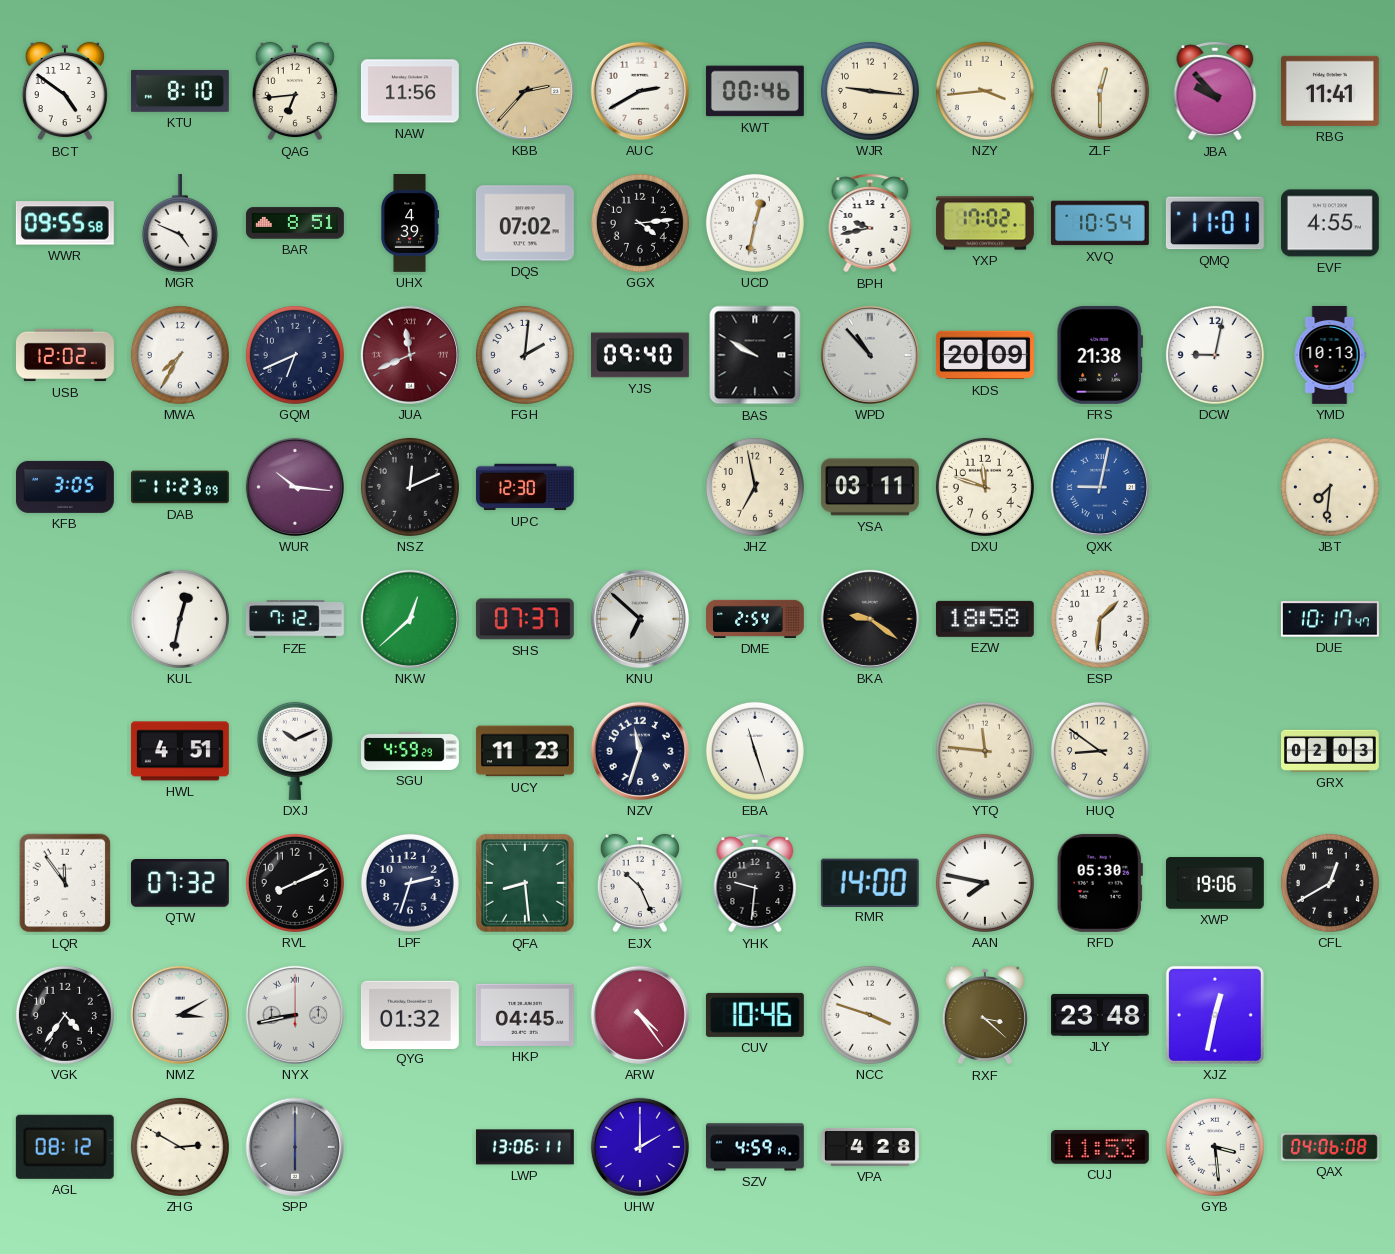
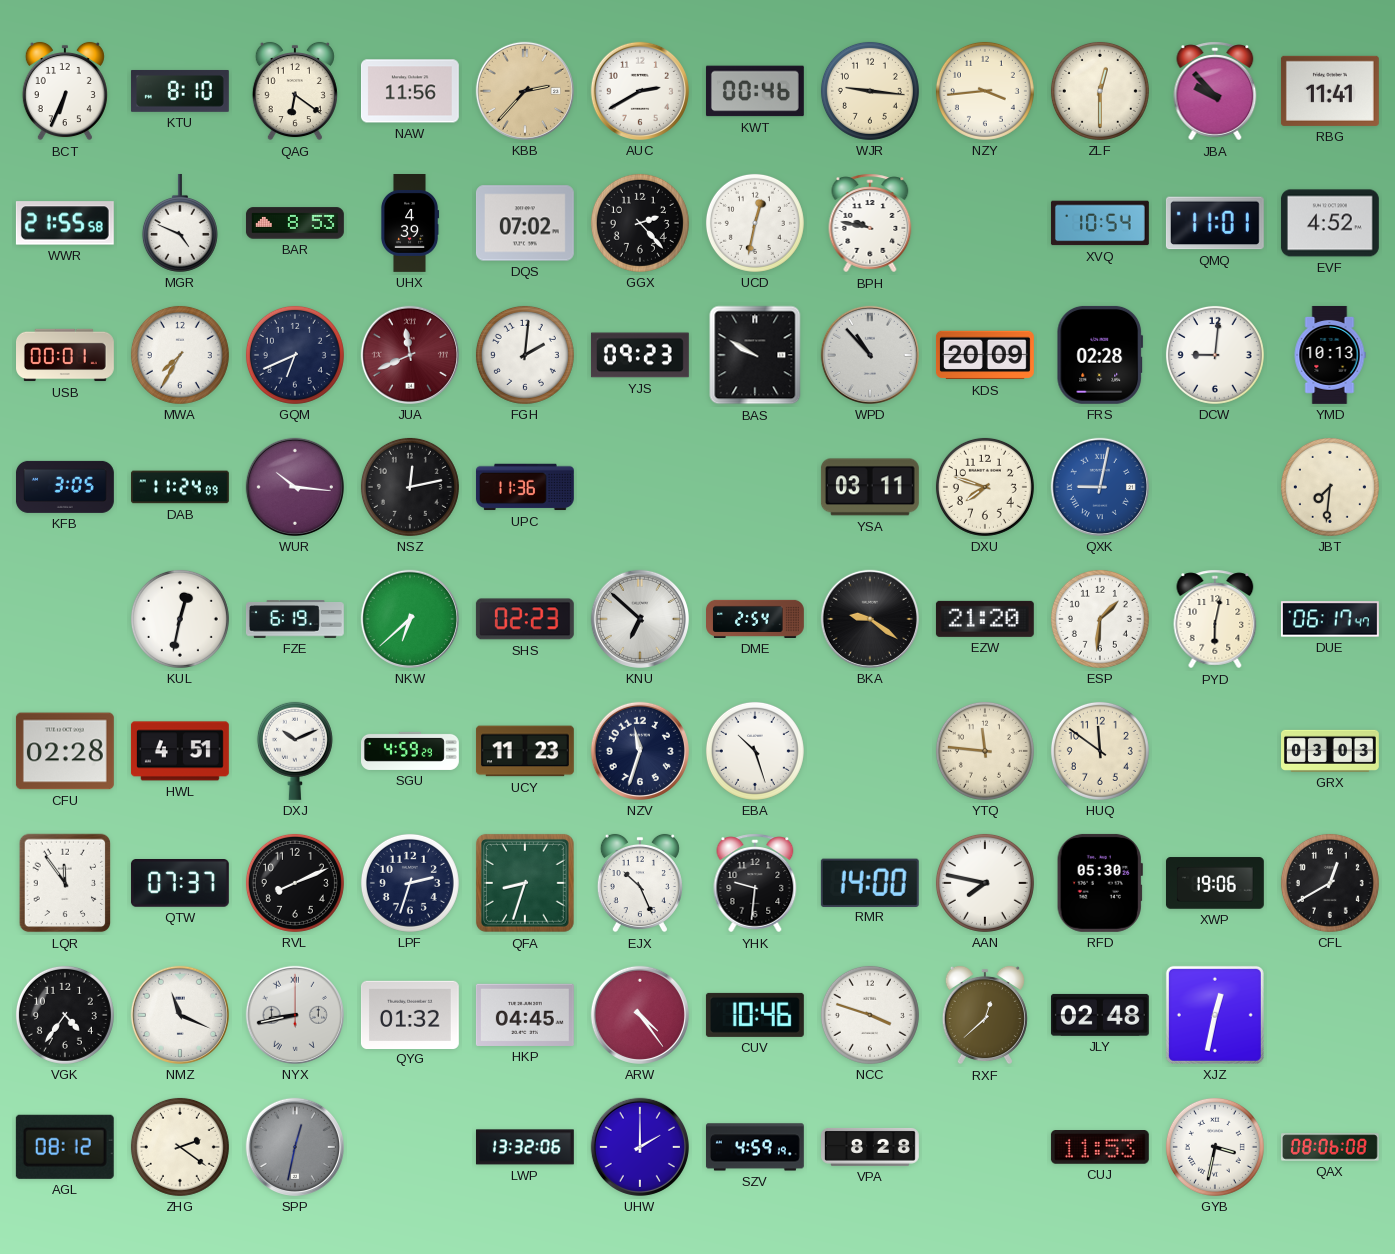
BCT: 4:51 -> 6:34
QAG: 6:44 -> 6:21
WWR: 09:55 -> 21:55
BAR: 8:51 -> 8:53
GGX: 4:14 -> 2:23
BPH: 9:43 -> 9:47
YXP: 17:02 -> none
EVF: 4:55 -> 4:52
USB: 12:02 -> 00:01
YJS: 09:40 -> 09:23
FRS: 21:38 -> 02:28
DCW: 9:02 -> 9:01
DAB: 11:23 -> 11:24
NSZ: 12:11 -> 12:13
UPC: 12:30 -> 11:36
JHZ: 6:58 -> none
DXU: 11:48 -> 7:48
FZE: 7:12 -> 6:19
NKW: 12:38 -> 6:38
SHS: 07:37 -> 02:23
EZW: 18:58 -> 21:20
PYD: none -> 6:02
DUE: 10:17 -> 06:17
CFU: none -> 02:28
EBA: 11:27 -> 10:27
HUQ: 8:51 -> 11:51
GRX: 02:03 -> 03:03
QTW: 07:32 -> 07:37
QFA: 8:29 -> 8:33
NMZ: 3:10 -> 11:19
RXF: 3:22 -> 12:38
JLY: 23:48 -> 02:48
ZHG: 2:50 -> 2:21
SPP: 6:00 -> 12:32
LWP: 13:06 -> 13:32
VPA: 4:28 -> 8:28
GYB: 3:29 -> 3:32
QAX: 04:06 -> 08:06
